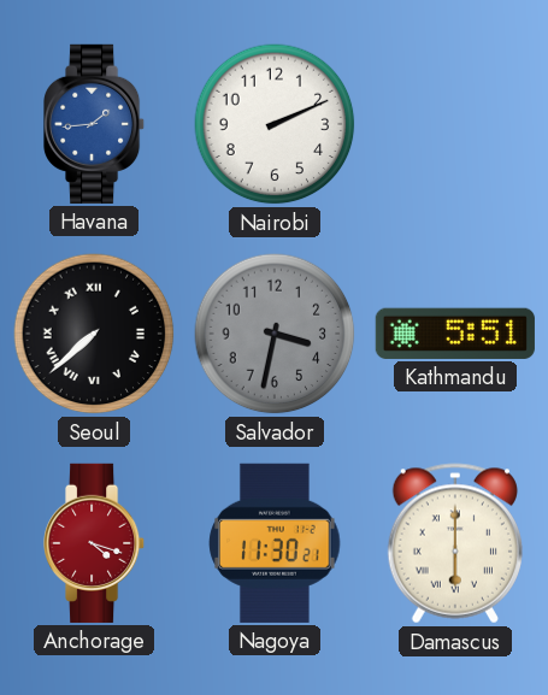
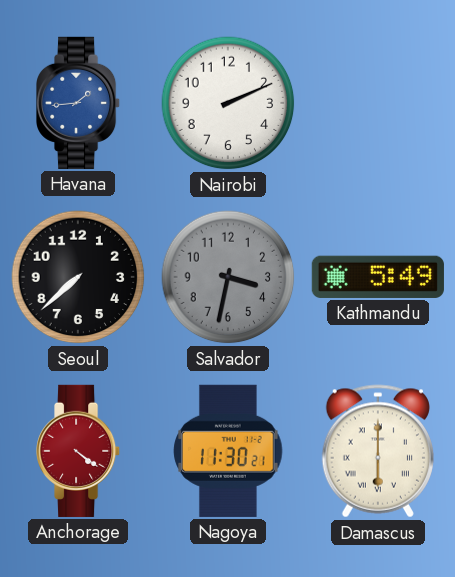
Seoul numerals: Roman -> Arabic
Kathmandu: 5:51 -> 5:49
Anchorage: 4:18 -> 4:21
